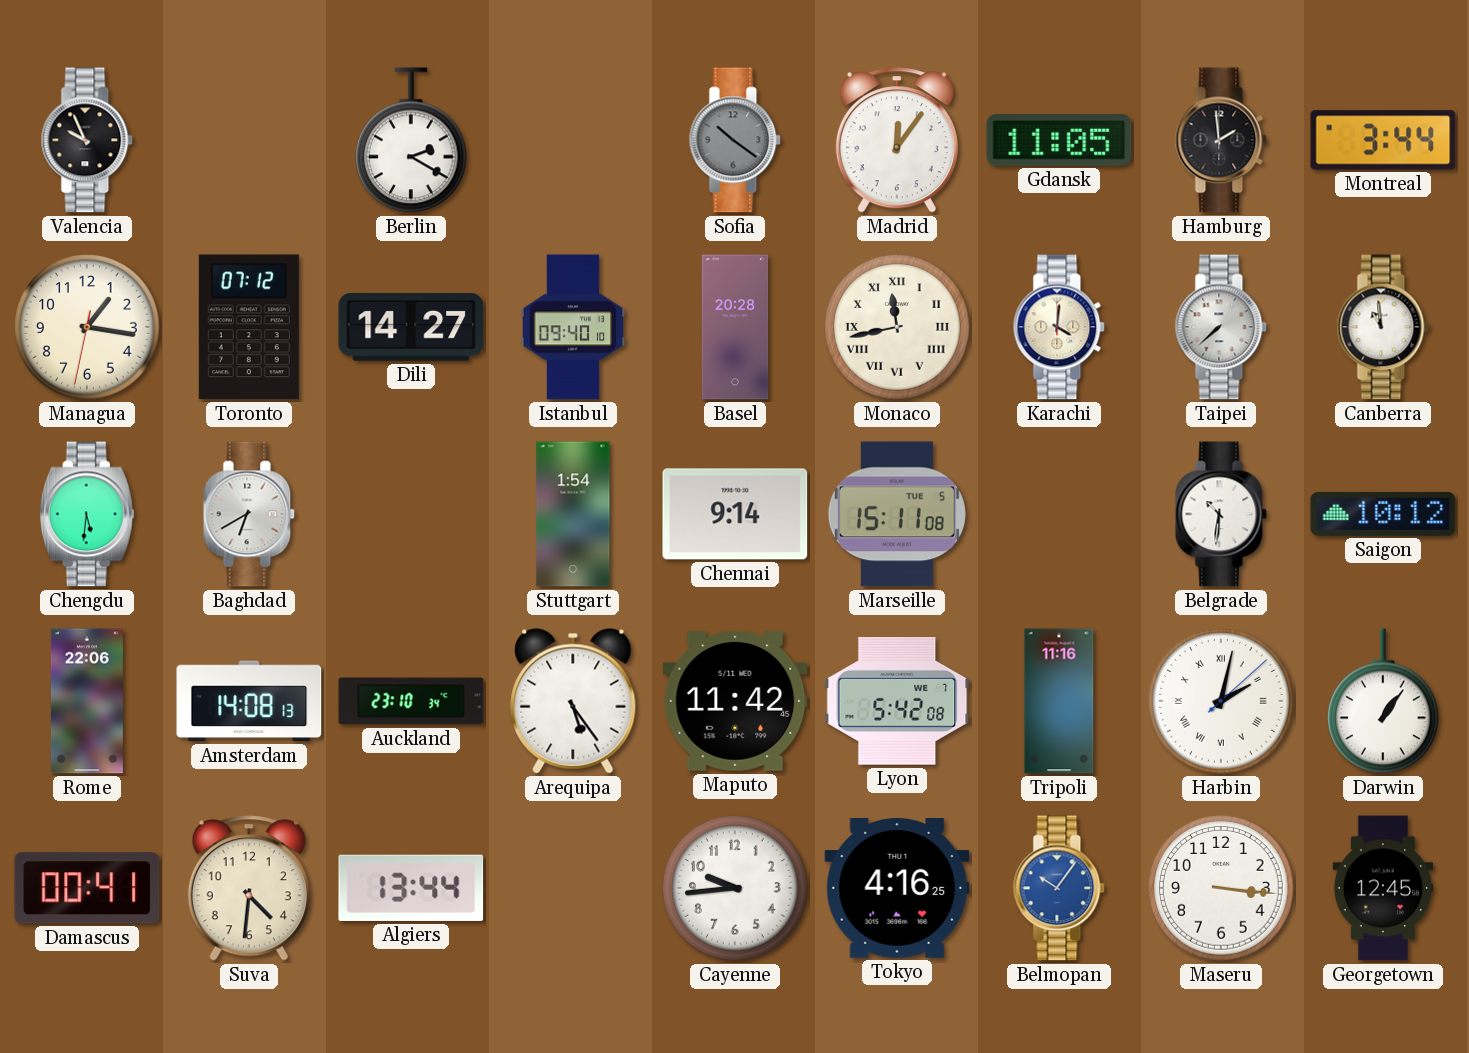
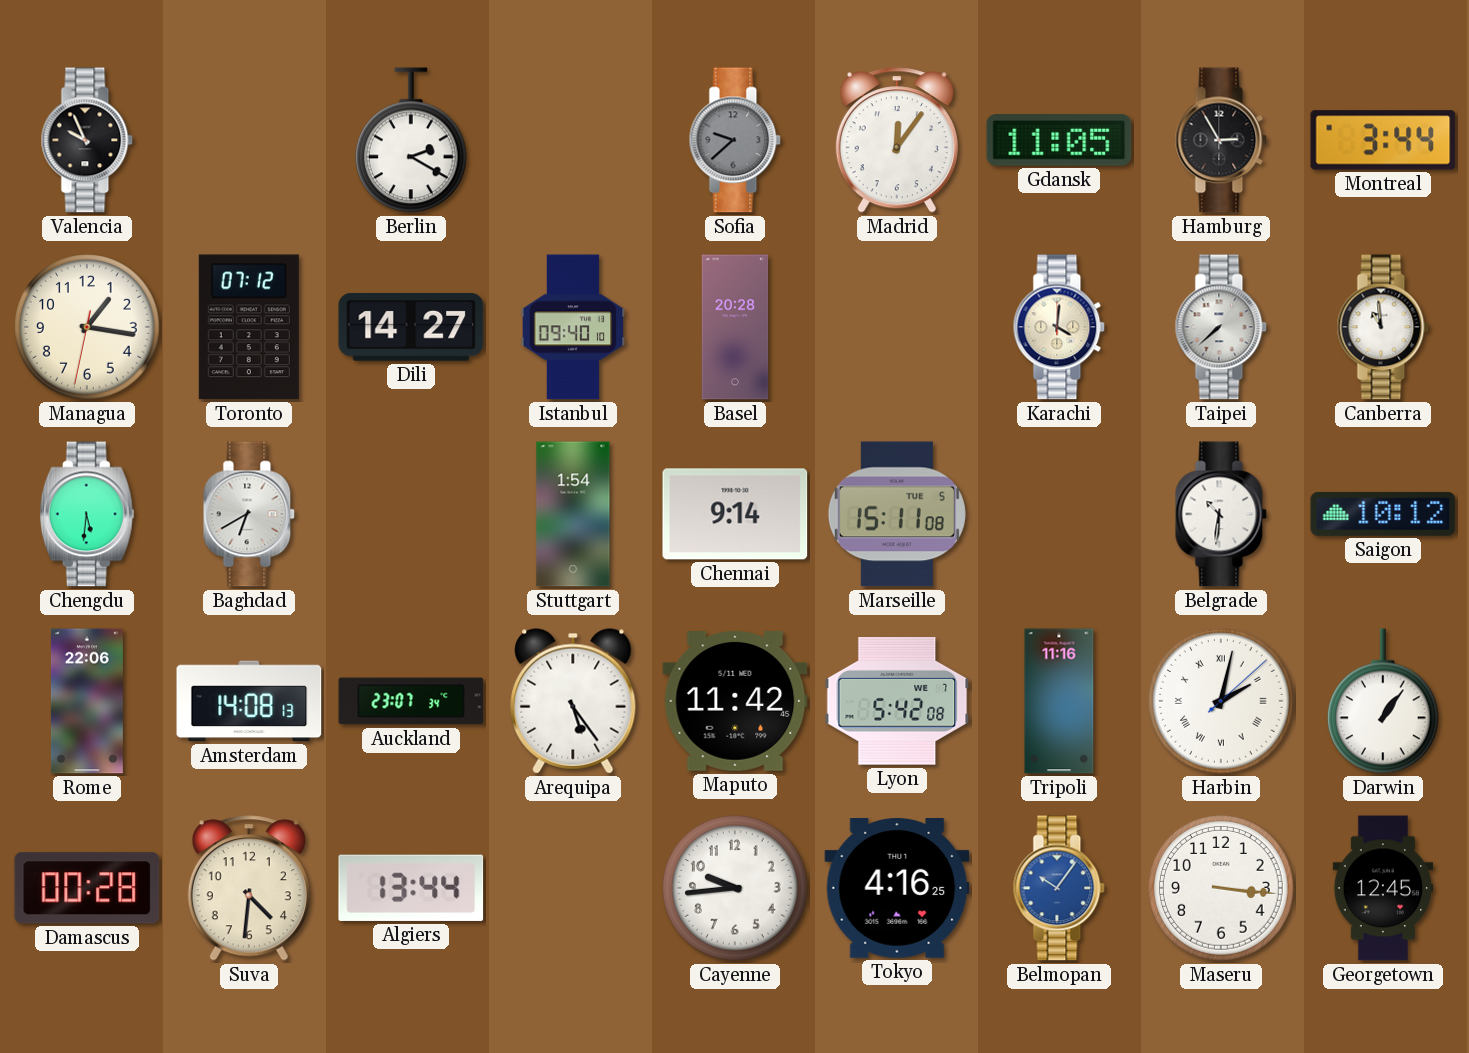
Sofia: 10:21 -> 9:38
Hamburg: 1:59 -> 2:55
Monaco: 11:43 -> none
Auckland: 23:10 -> 23:07
Damascus: 00:41 -> 00:28
